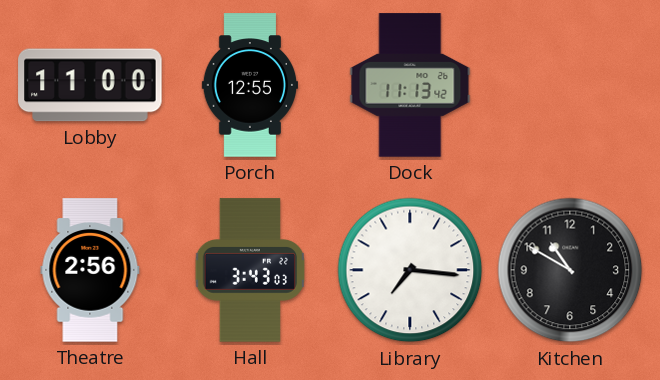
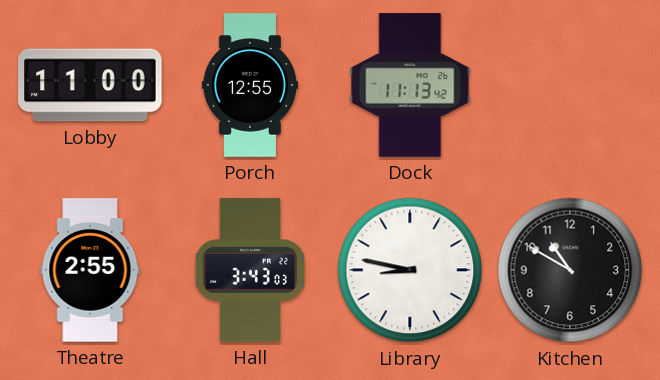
Theatre: 2:56 -> 2:55
Library: 7:16 -> 8:47
